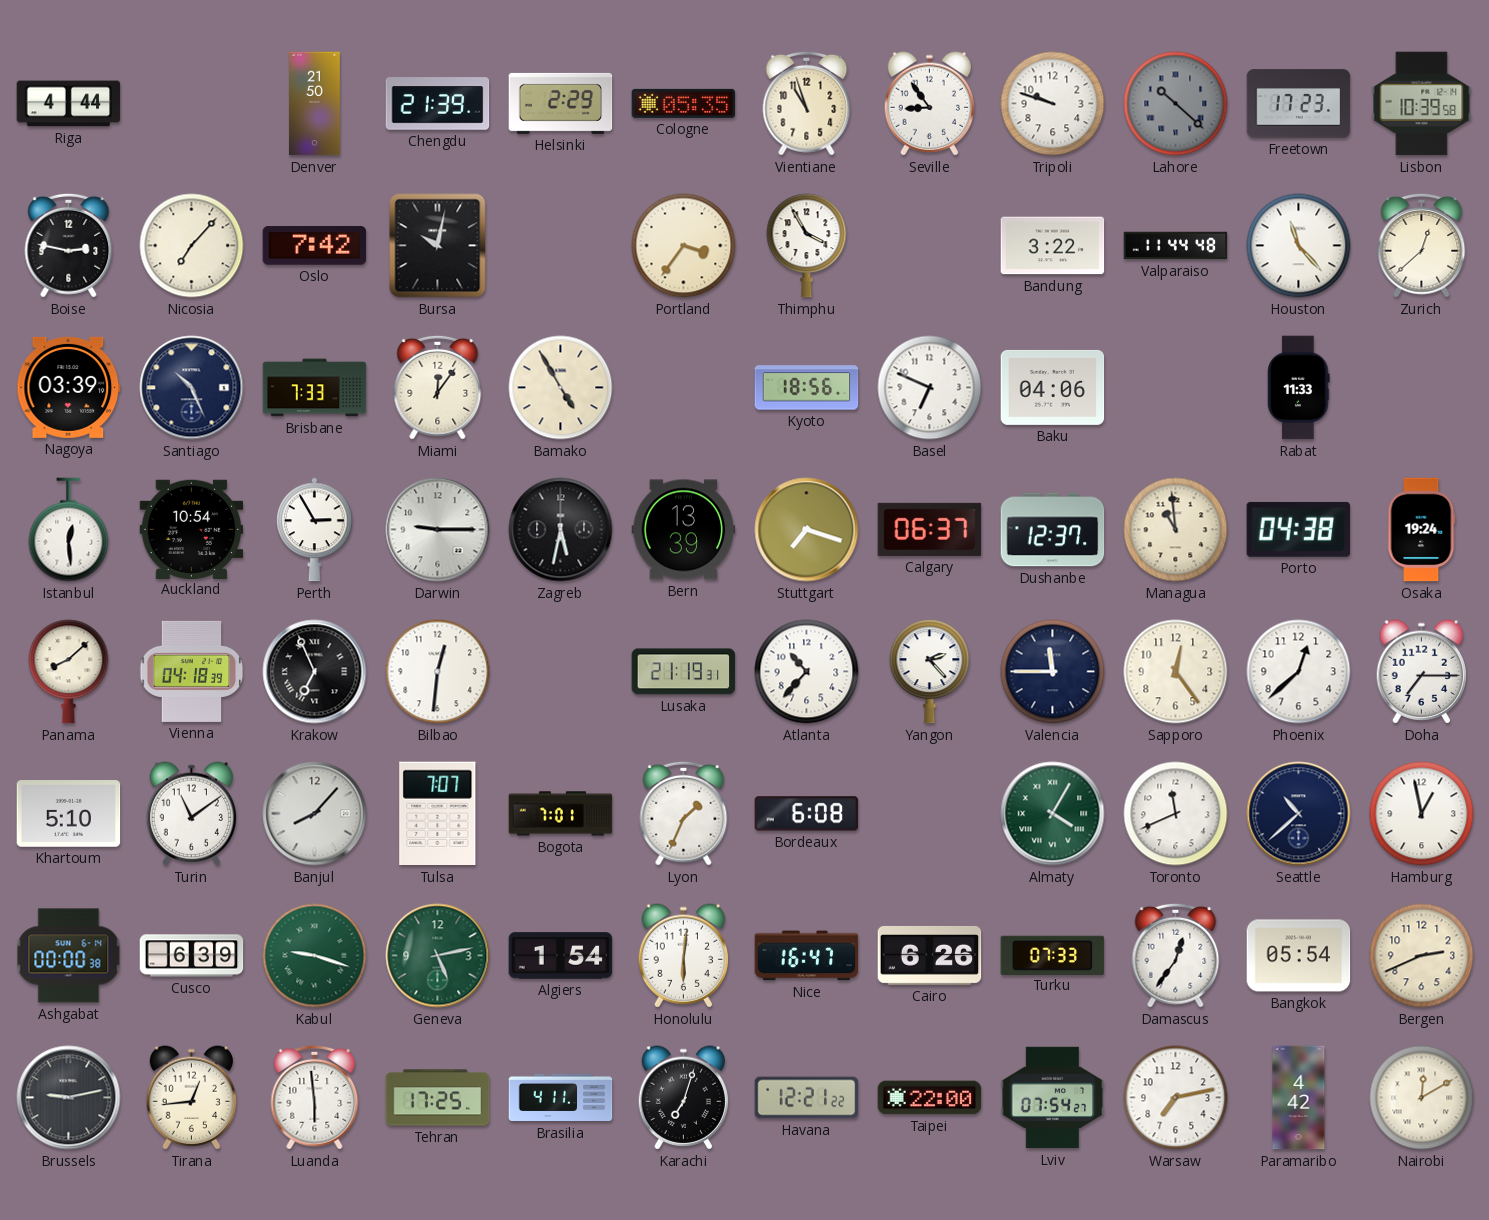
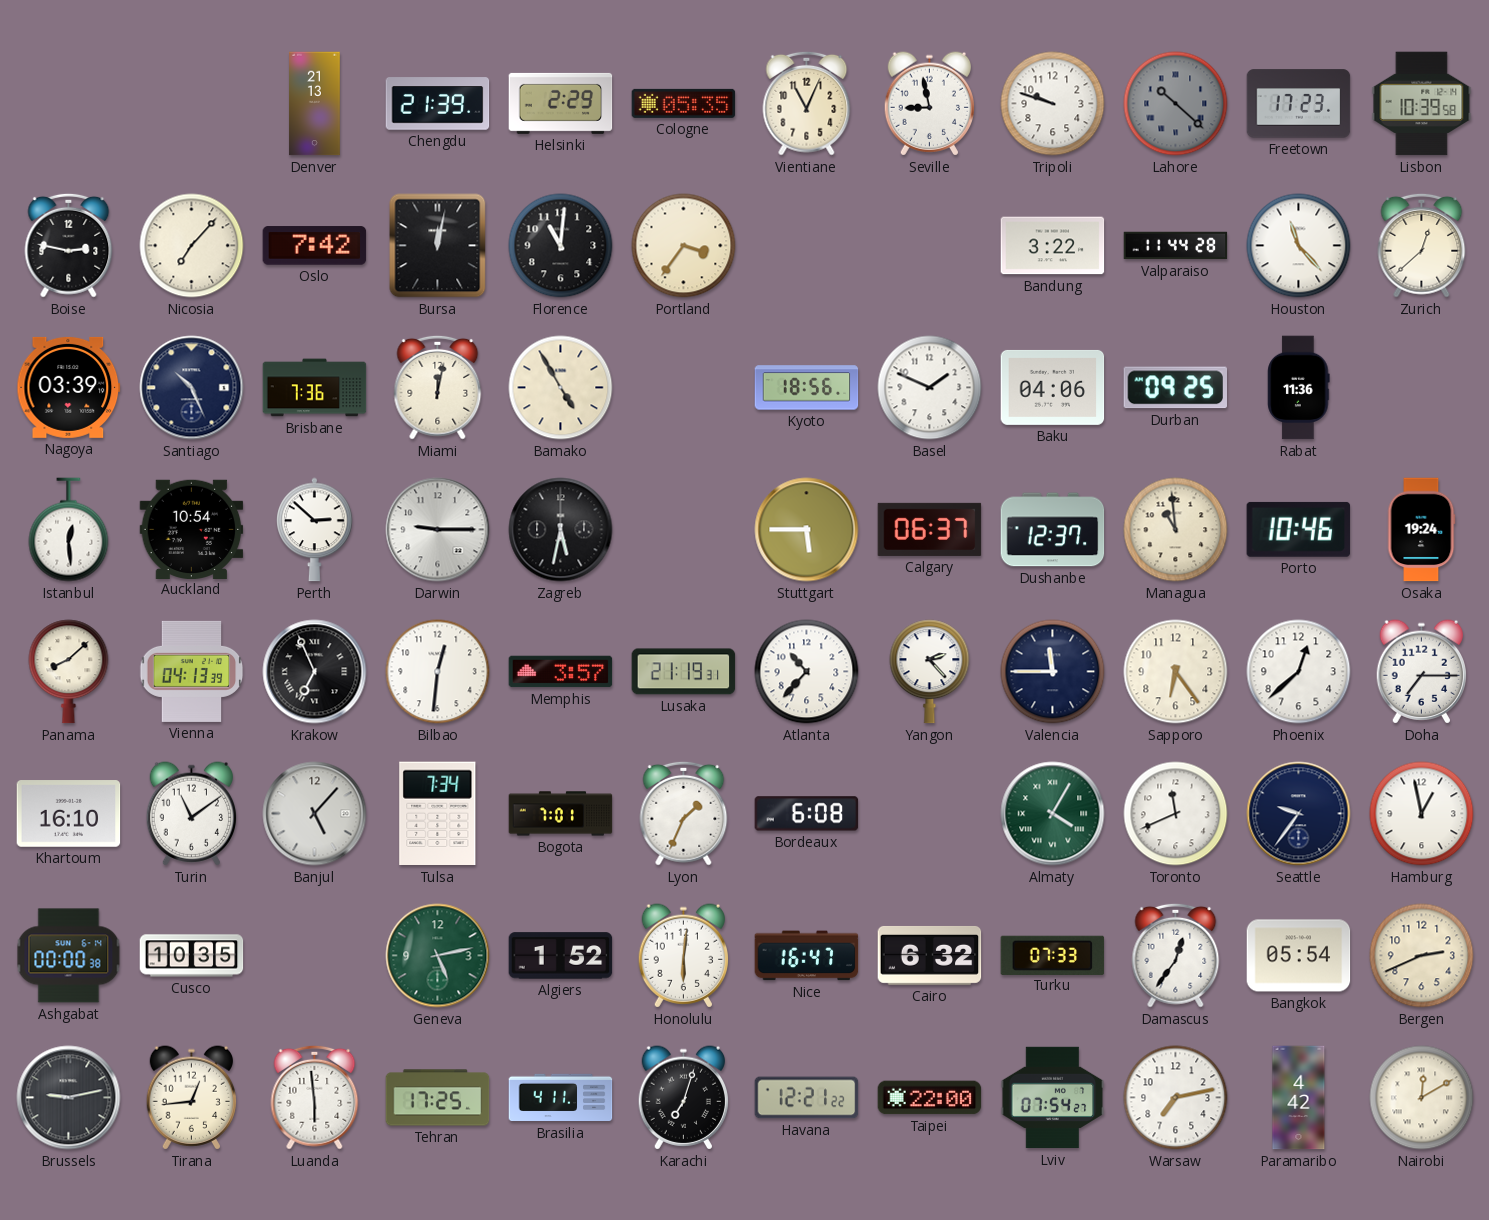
Riga: 4:44 -> none
Denver: 21:50 -> 21:13
Vientiane: 10:57 -> 11:04
Seville: 8:54 -> 8:58
Bursa: 10:02 -> 12:02
Florence: none -> 11:01
Thimphu: 3:55 -> none
Valparaiso: 11:44:48 -> 11:44:28
Brisbane: 7:33 -> 7:36
Miami: 12:06 -> 12:02
Basel: 6:49 -> 1:49
Durban: none -> 09:25
Rabat: 11:33 -> 11:36
Perth: 2:55 -> 2:52
Bern: 13:39 -> none
Stuttgart: 7:18 -> 5:45
Porto: 04:38 -> 10:46
Vienna: 04:18 -> 04:13
Memphis: none -> 3:57
Sapporo: 12:24 -> 6:24
Khartoum: 5:10 -> 16:10
Banjul: 8:07 -> 5:07
Tulsa: 7:07 -> 7:34
Seattle: 10:38 -> 9:36
Cusco: 6:39 -> 10:35
Kabul: 9:18 -> none
Algiers: 1:54 -> 1:52
Cairo: 6:26 -> 6:32
